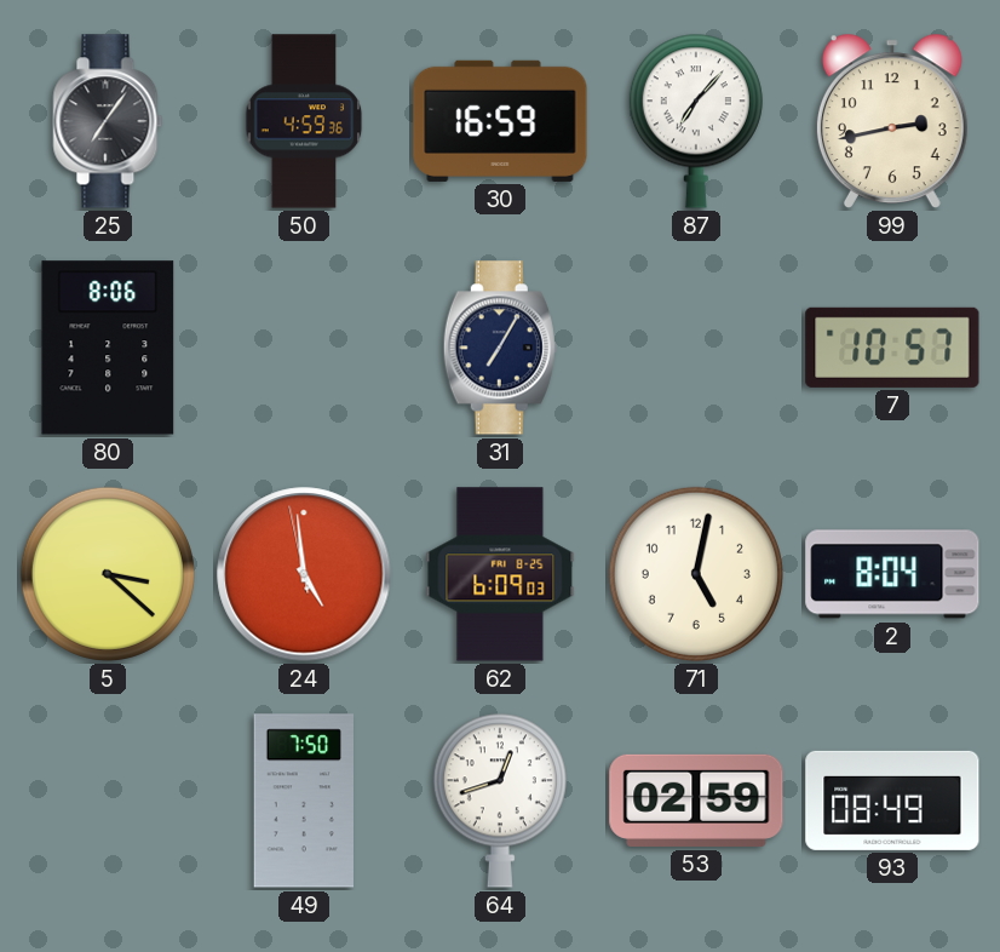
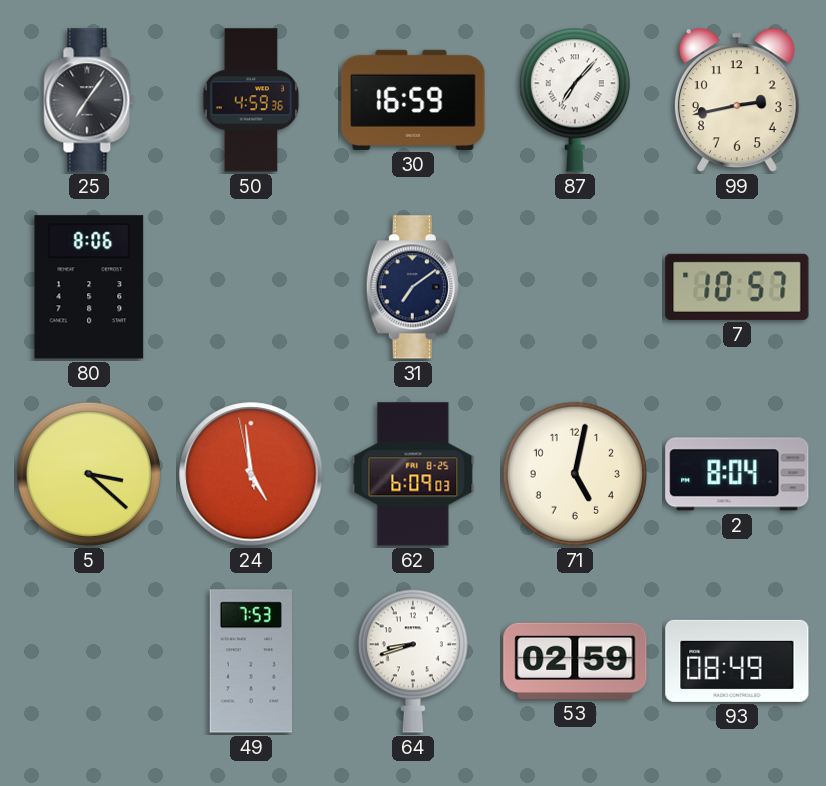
31: 7:05 -> 7:09
49: 7:50 -> 7:53
64: 12:42 -> 8:42
